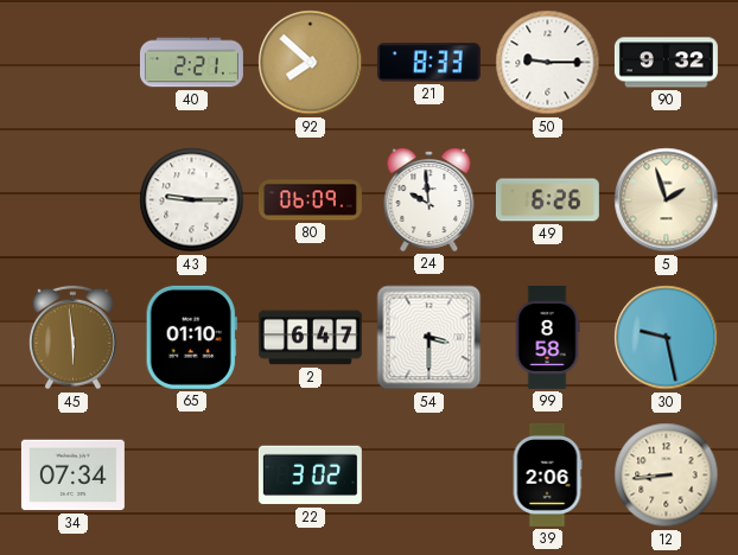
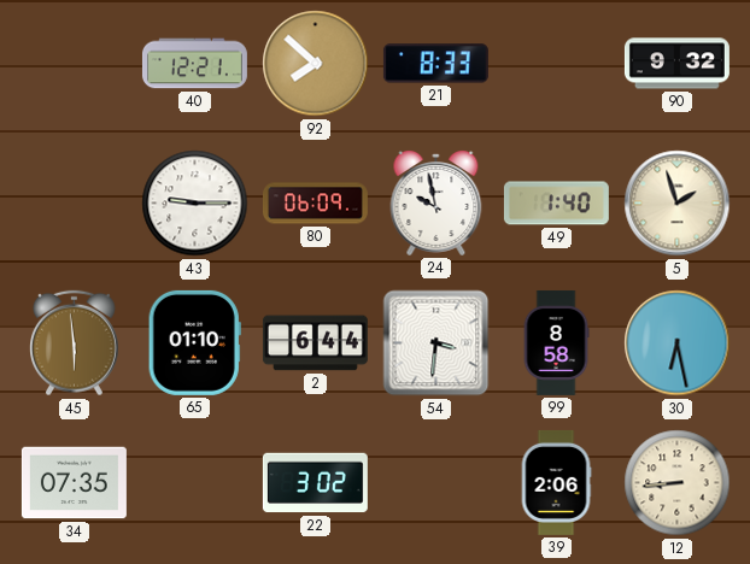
40: 2:21 -> 12:21
50: 9:15 -> none
24: 9:59 -> 9:58
49: 6:26 -> 1:40
2: 6:47 -> 6:44
54: 3:30 -> 3:31
30: 9:28 -> 6:28
34: 07:34 -> 07:35
